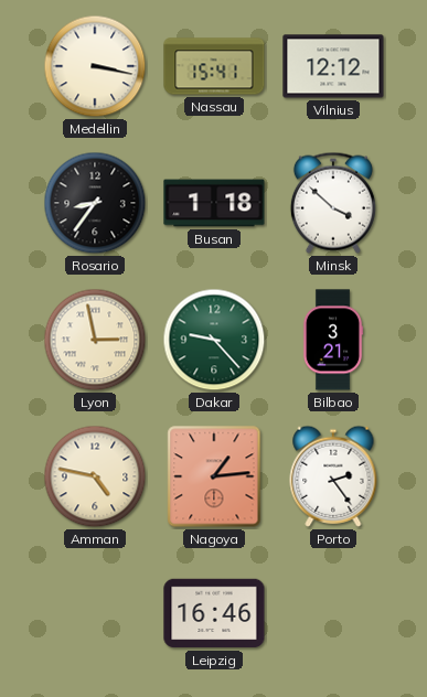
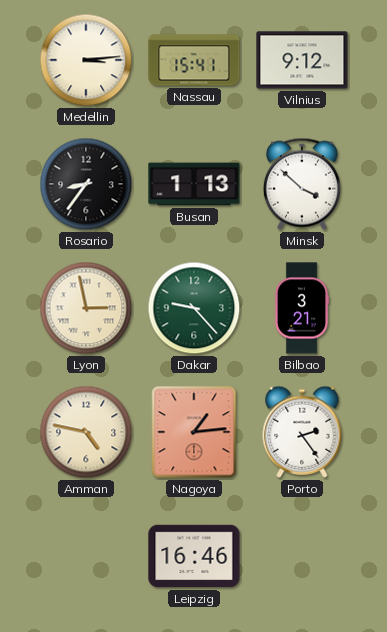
Medellin: 3:17 -> 3:14
Vilnius: 12:12 -> 9:12
Busan: 1:18 -> 1:13
